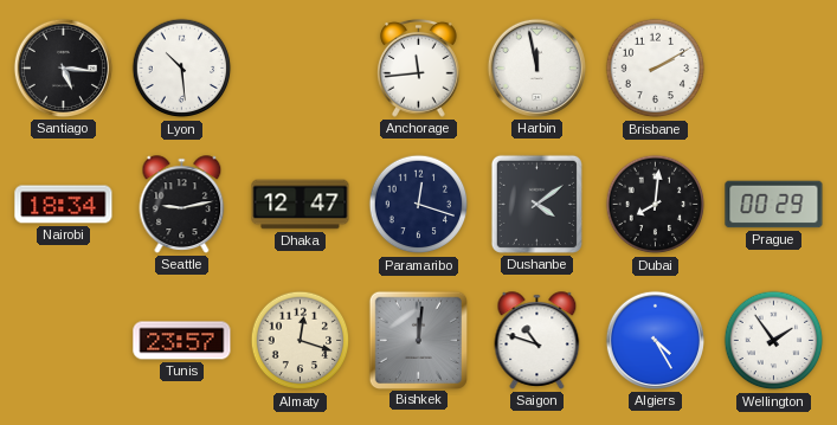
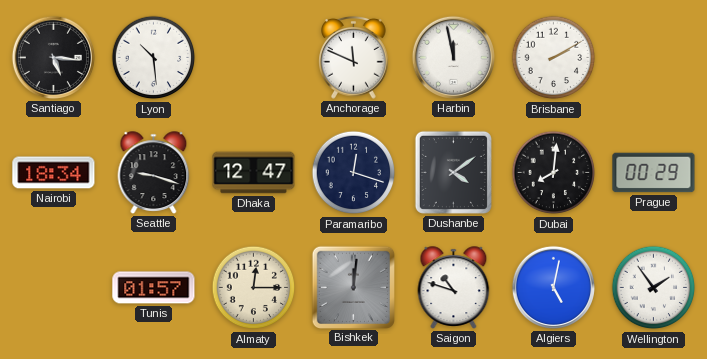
Anchorage: 11:44 -> 11:49
Seattle: 9:13 -> 9:18
Tunis: 23:57 -> 01:57
Almaty: 12:18 -> 12:15
Algiers: 4:25 -> 5:02
